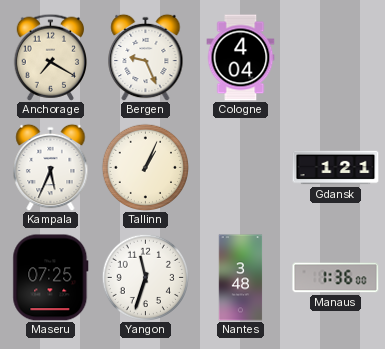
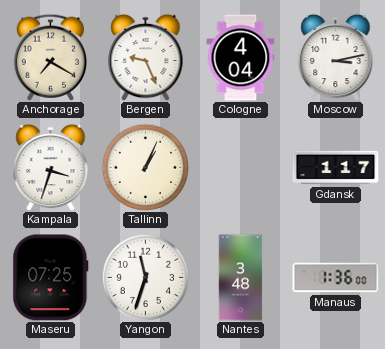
Moscow: none -> 3:13
Kampala: 5:34 -> 3:33
Gdansk: 1:21 -> 1:17
